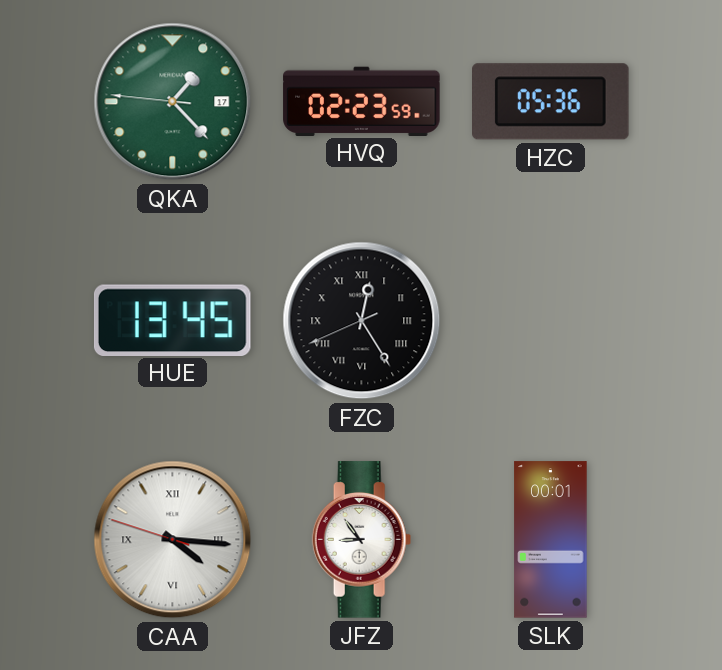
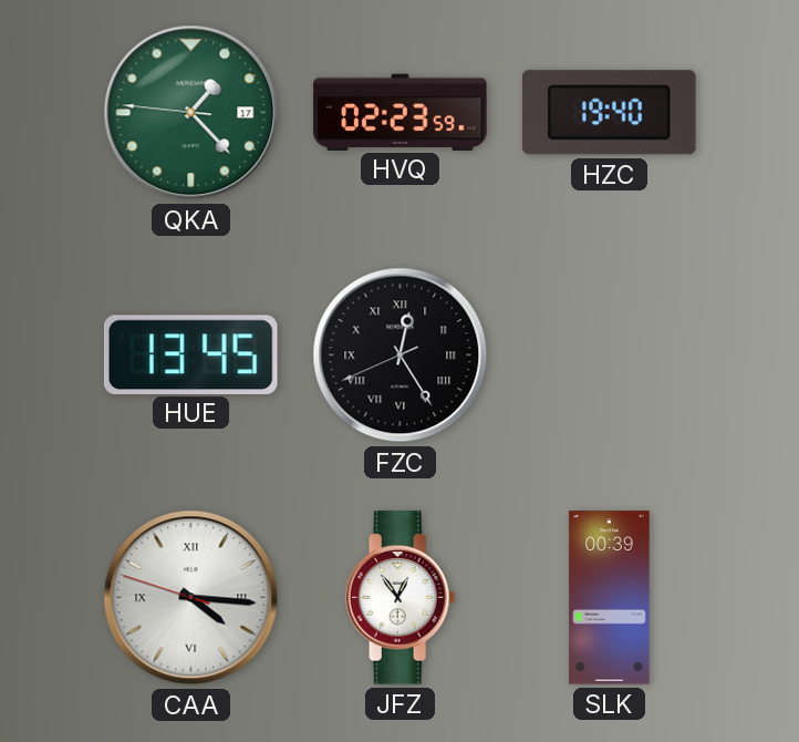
HZC: 05:36 -> 19:40
JFZ: 8:54 -> 12:54
SLK: 00:01 -> 00:39
